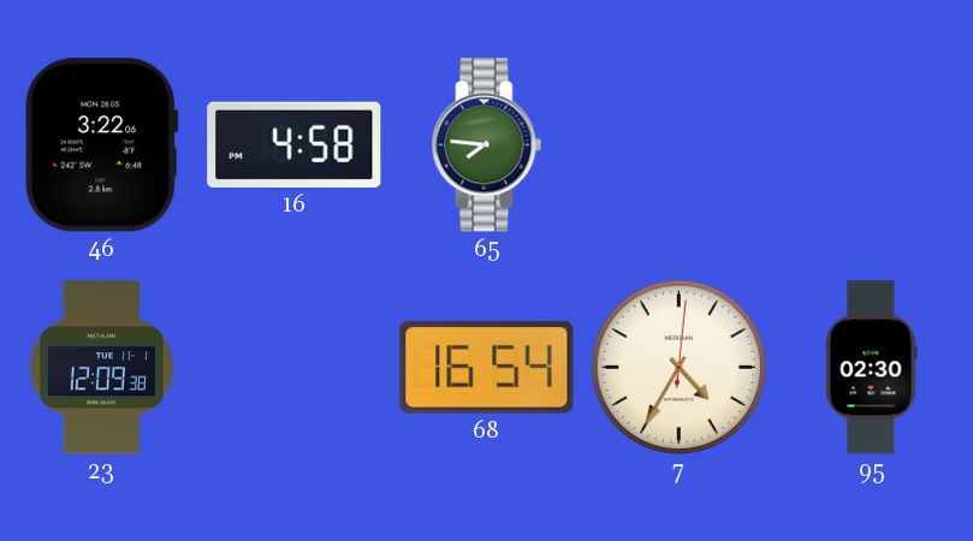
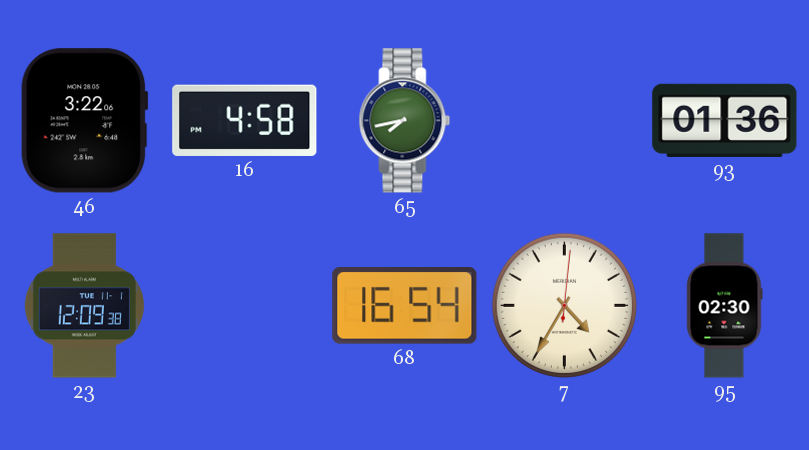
65: 7:46 -> 7:43
93: none -> 01:36
